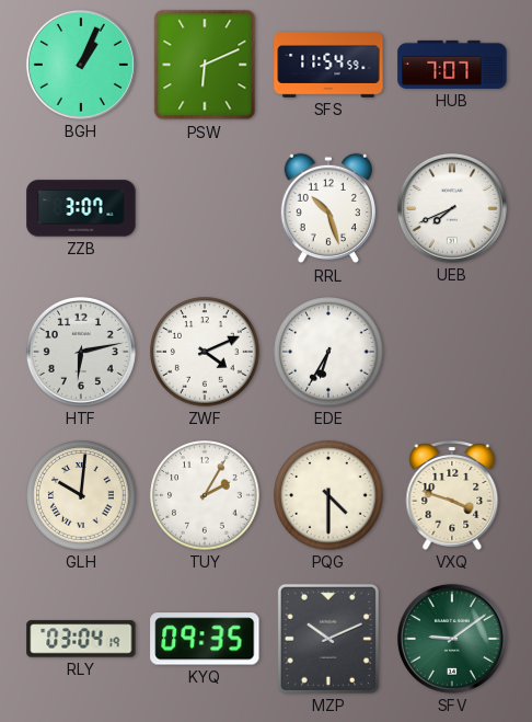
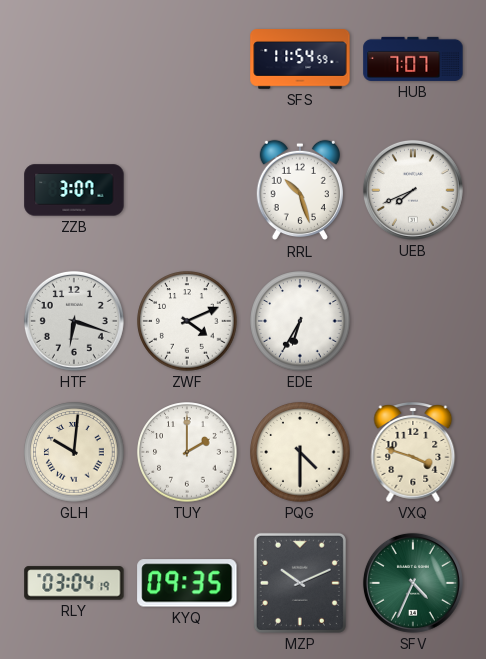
BGH: 1:04 -> none
PSW: 6:11 -> none
HTF: 6:13 -> 6:18
TUY: 2:05 -> 2:00
SFV: 9:09 -> 4:34
